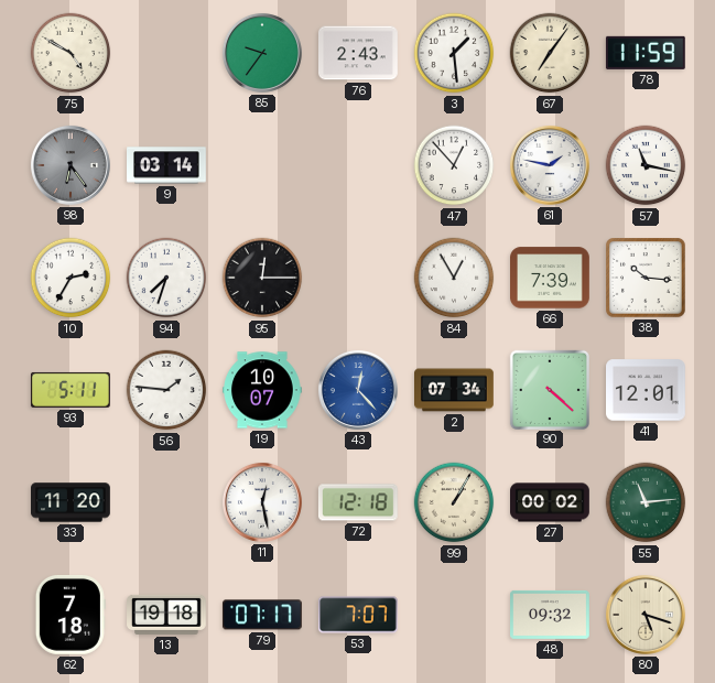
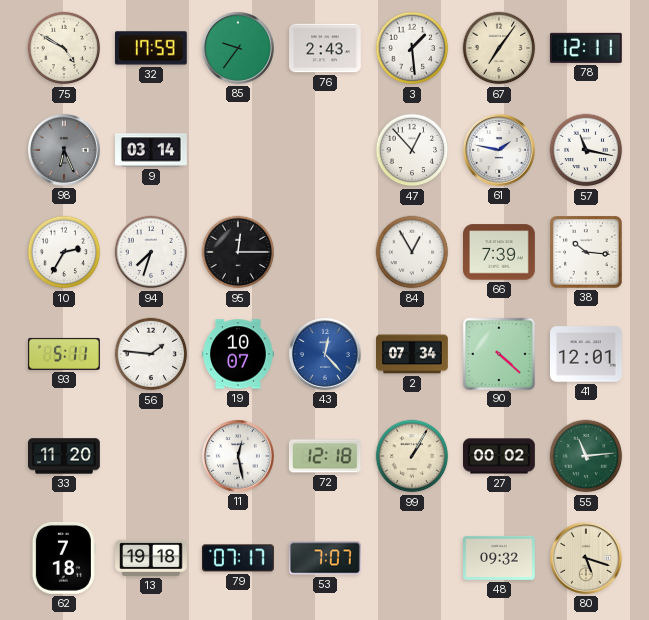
32: none -> 17:59
78: 11:59 -> 12:11
98: 6:24 -> 6:26
